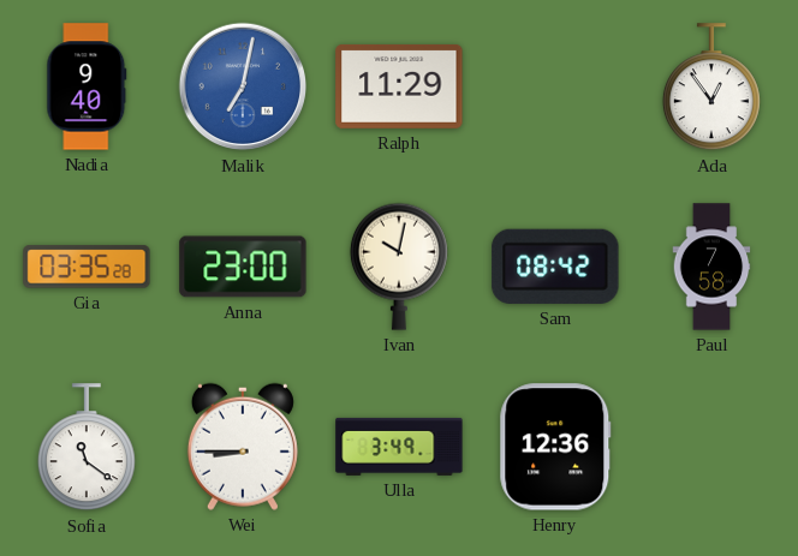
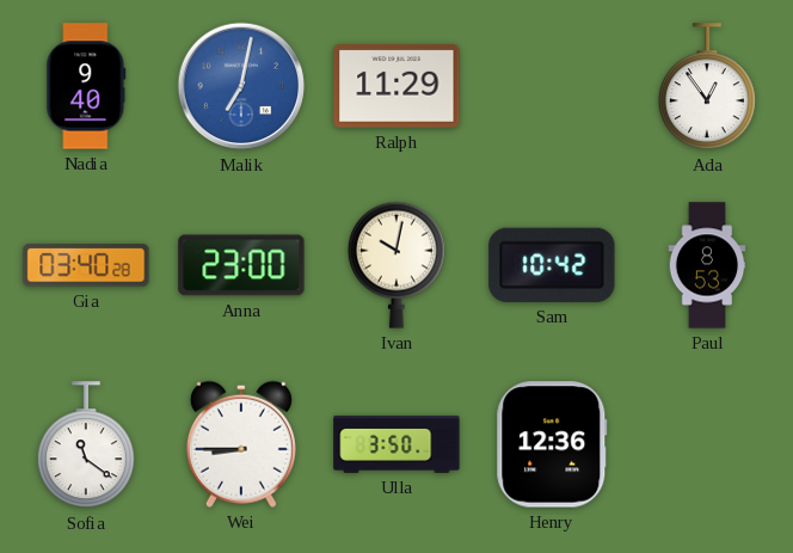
Gia: 03:35 -> 03:40
Sam: 08:42 -> 10:42
Paul: 7:58 -> 8:53
Ulla: 3:49 -> 3:50
